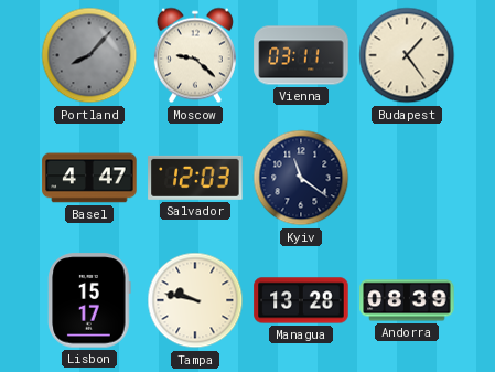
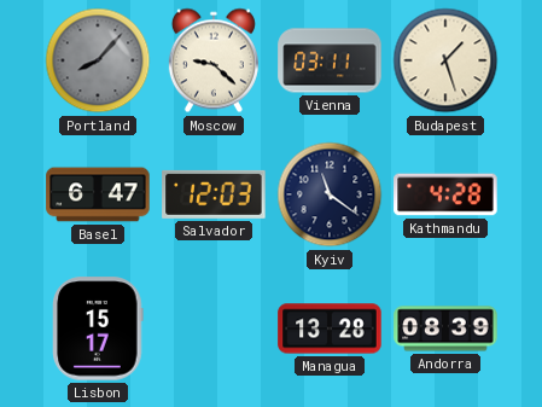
Budapest: 1:24 -> 1:27
Basel: 4:47 -> 6:47
Kathmandu: none -> 4:28
Tampa: 9:47 -> none
